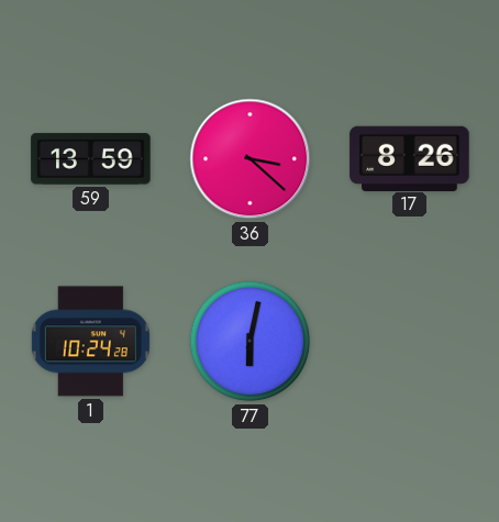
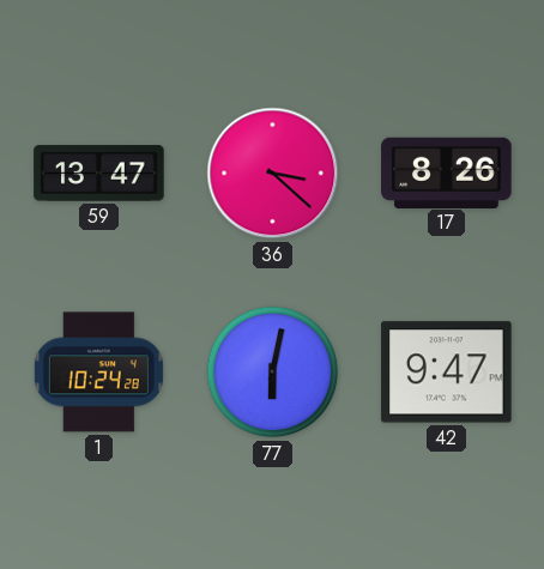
59: 13:59 -> 13:47
42: none -> 9:47
